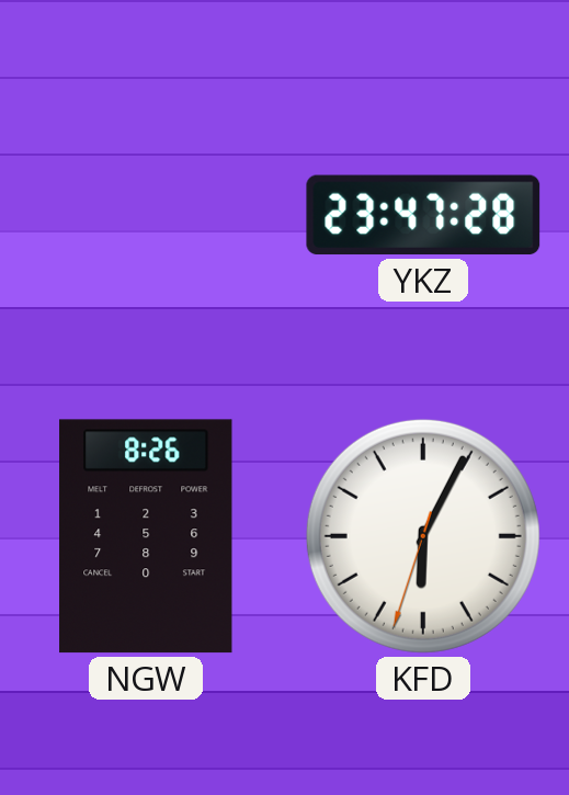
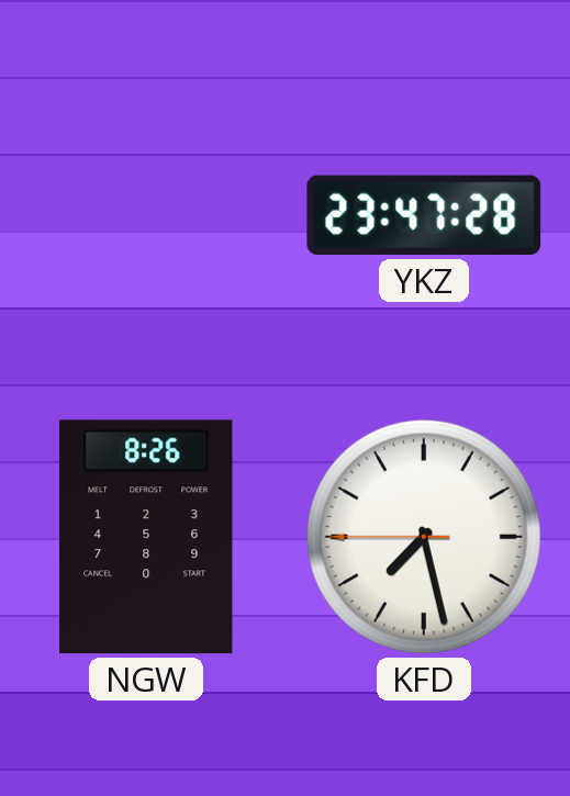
KFD: 6:04 -> 7:27
